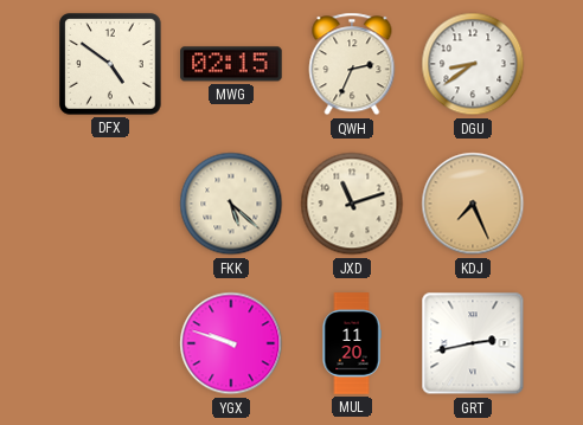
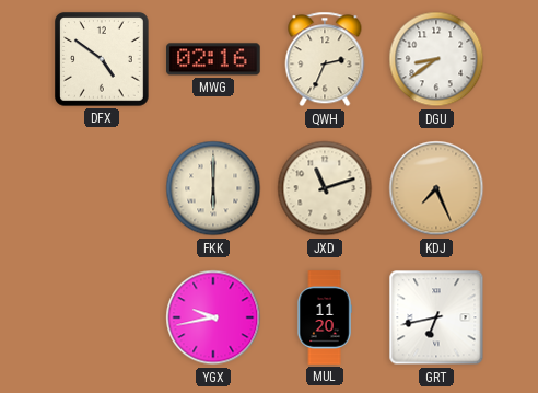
MWG: 02:15 -> 02:16
FKK: 5:22 -> 6:00
YGX: 9:48 -> 9:43
GRT: 2:43 -> 6:43
